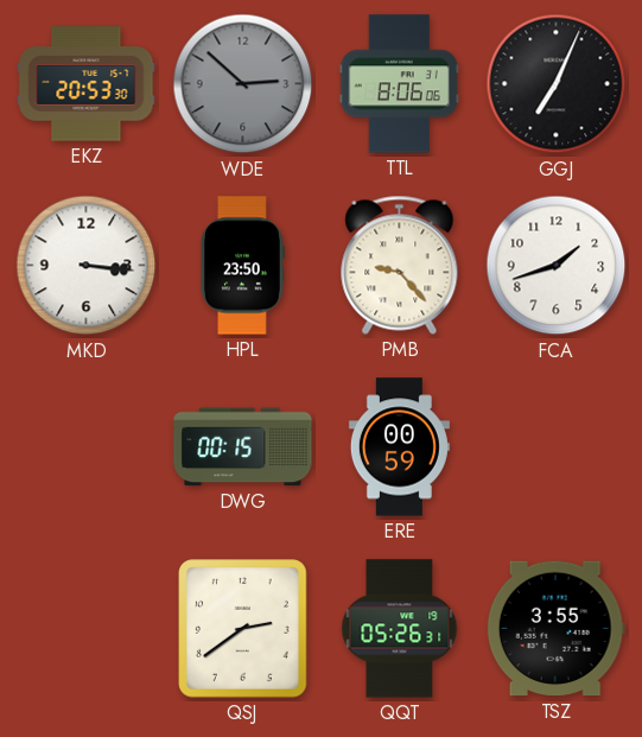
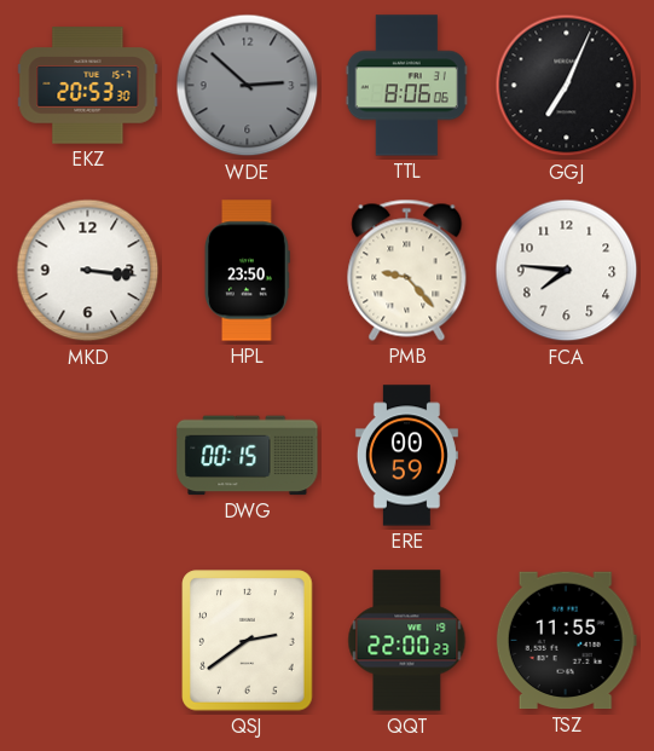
FCA: 1:42 -> 7:46
QQT: 05:26 -> 22:00
TSZ: 3:55 -> 11:55
